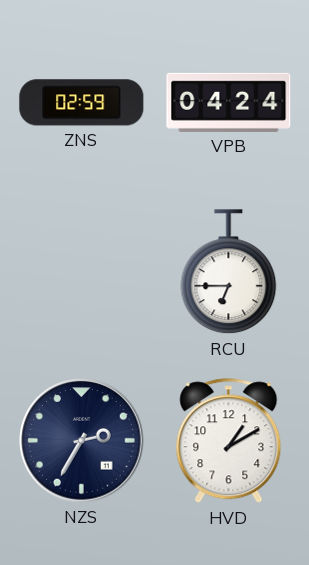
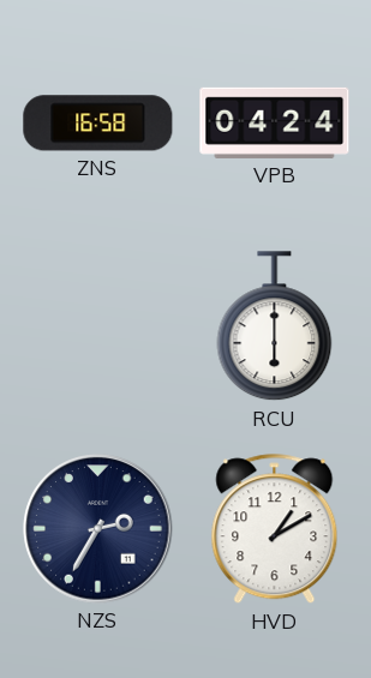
ZNS: 02:59 -> 16:58
RCU: 6:45 -> 6:00
